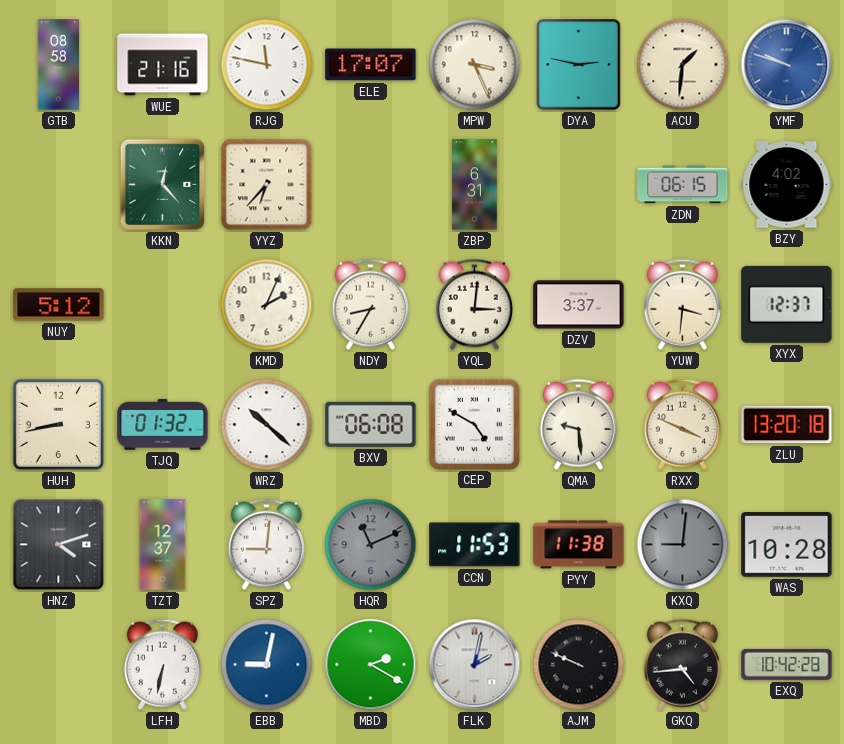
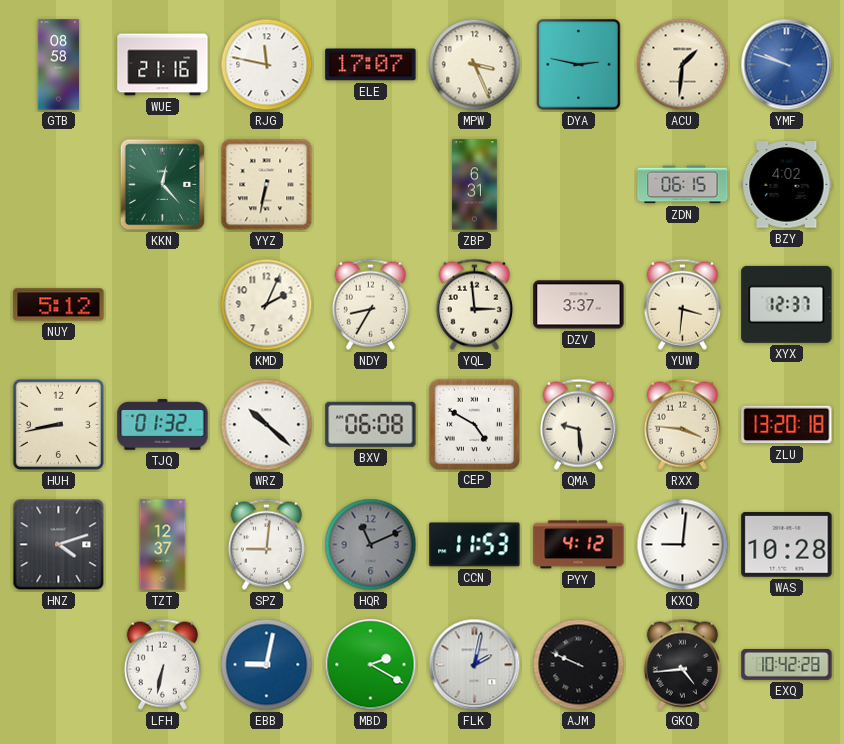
YYZ: 6:37 -> 6:32
YQL: 3:01 -> 2:59
RXX: 3:49 -> 3:46
PYY: 11:38 -> 4:12
KXQ dial: grey -> white
